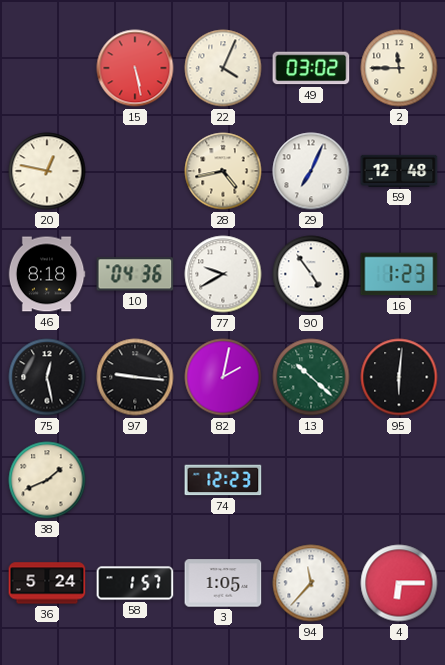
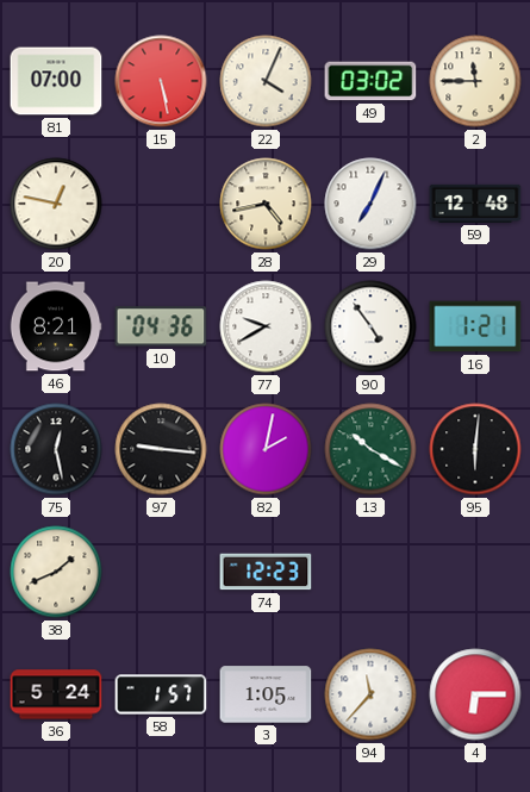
81: none -> 07:00
46: 8:18 -> 8:21
16: 1:23 -> 1:21
13: 10:22 -> 10:20
